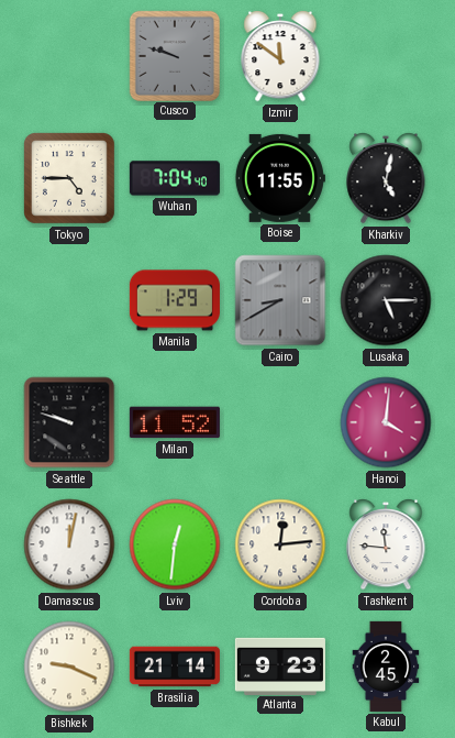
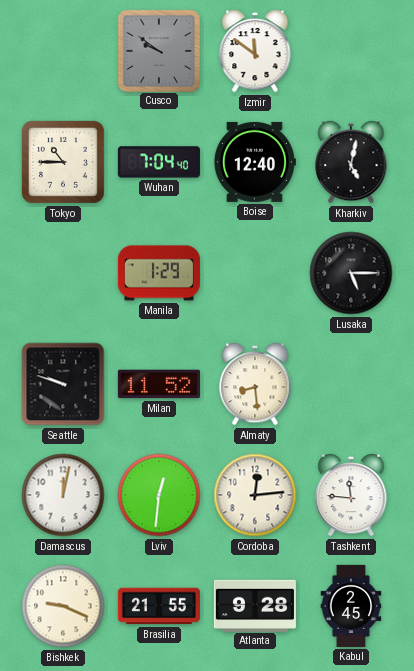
Cusco: 9:48 -> 9:51
Tokyo: 4:45 -> 10:45
Boise: 11:55 -> 12:40
Cairo: 8:40 -> none
Almaty: none -> 8:29
Hanoi: 4:01 -> none
Brasilia: 21:14 -> 21:55
Atlanta: 9:23 -> 9:28
